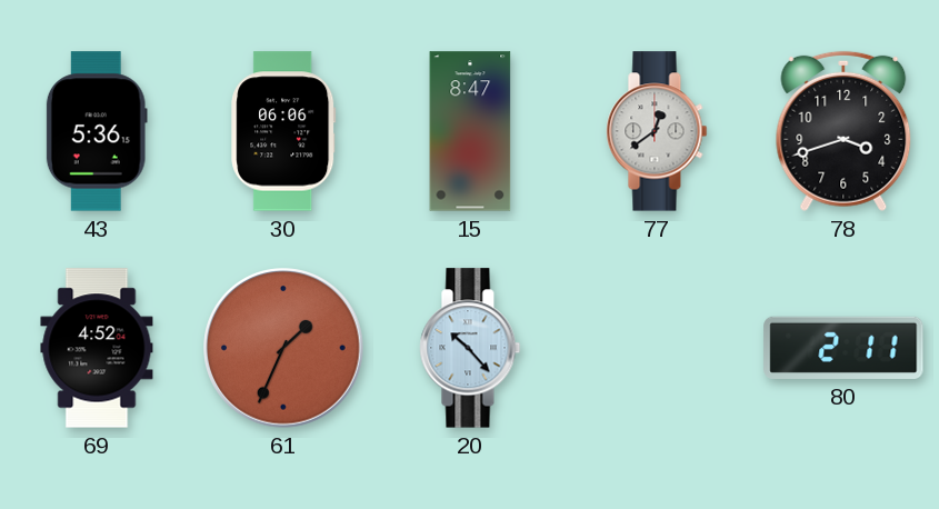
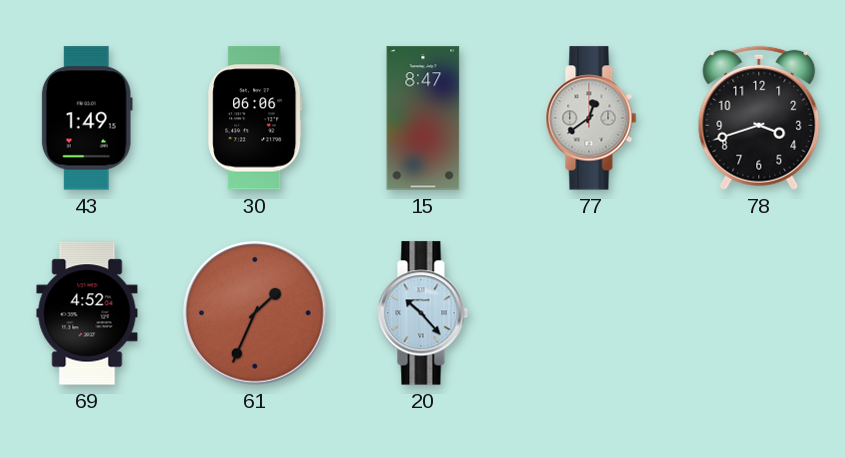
43: 5:36 -> 1:49
80: 2:11 -> none
